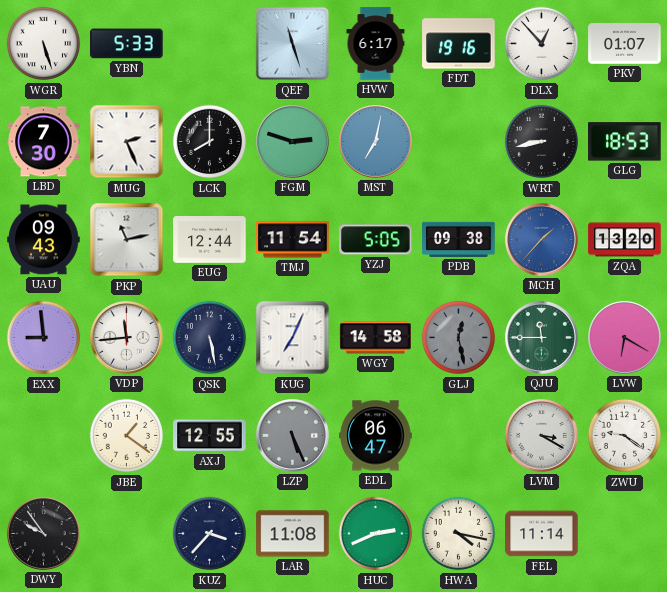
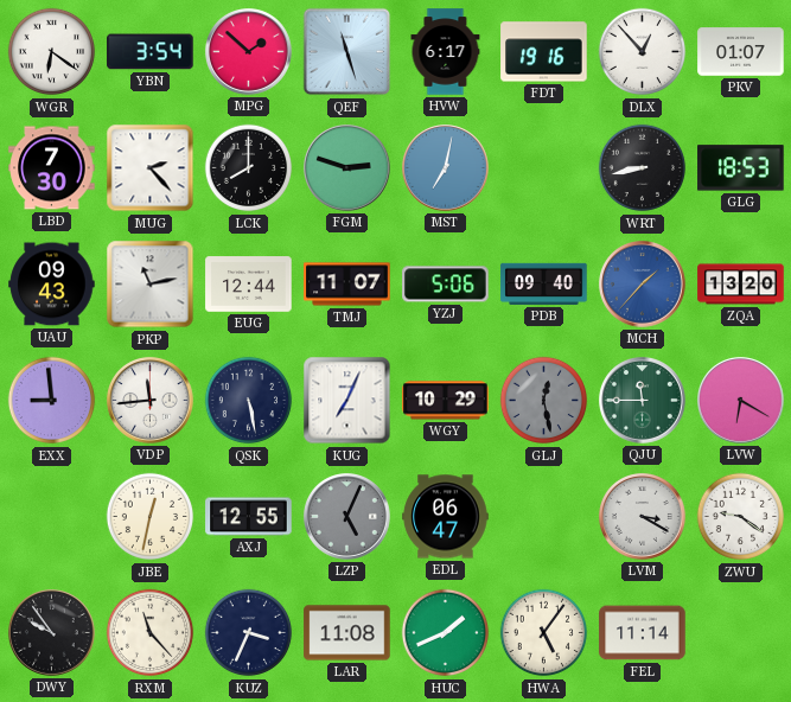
WGR: 5:27 -> 6:21
YBN: 5:33 -> 3:54
MPG: none -> 1:52
MUG: 2:26 -> 2:23
TMJ: 11:54 -> 11:07
YZJ: 5:05 -> 5:06
PDB: 09:38 -> 09:40
WGY: 14:58 -> 10:29
JBE: 1:21 -> 12:32
LZP: 5:26 -> 5:04
RXM: none -> 11:23
KUZ: 3:37 -> 3:34
HUC: 2:41 -> 1:41
HWA: 4:17 -> 5:06
